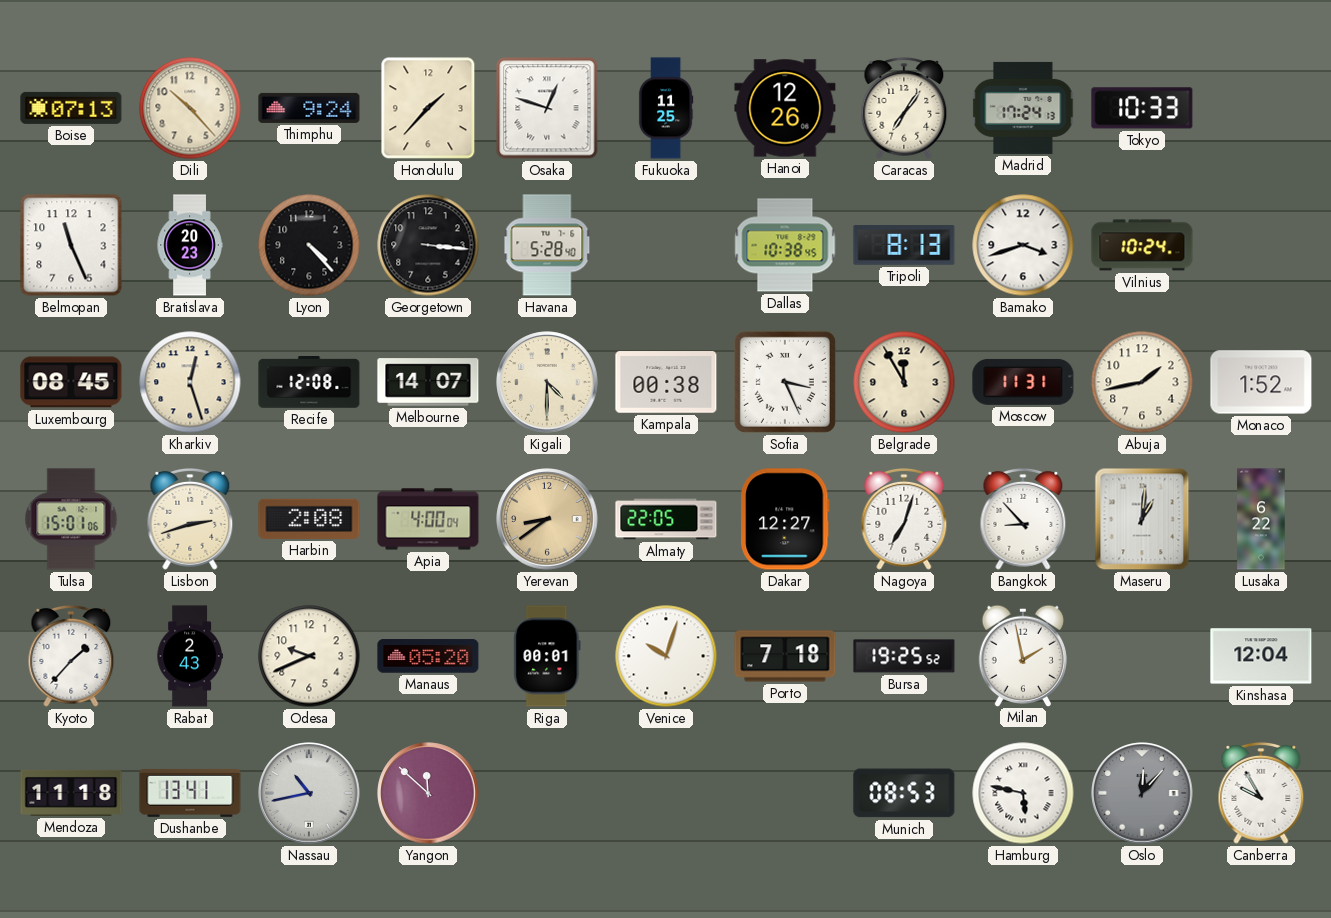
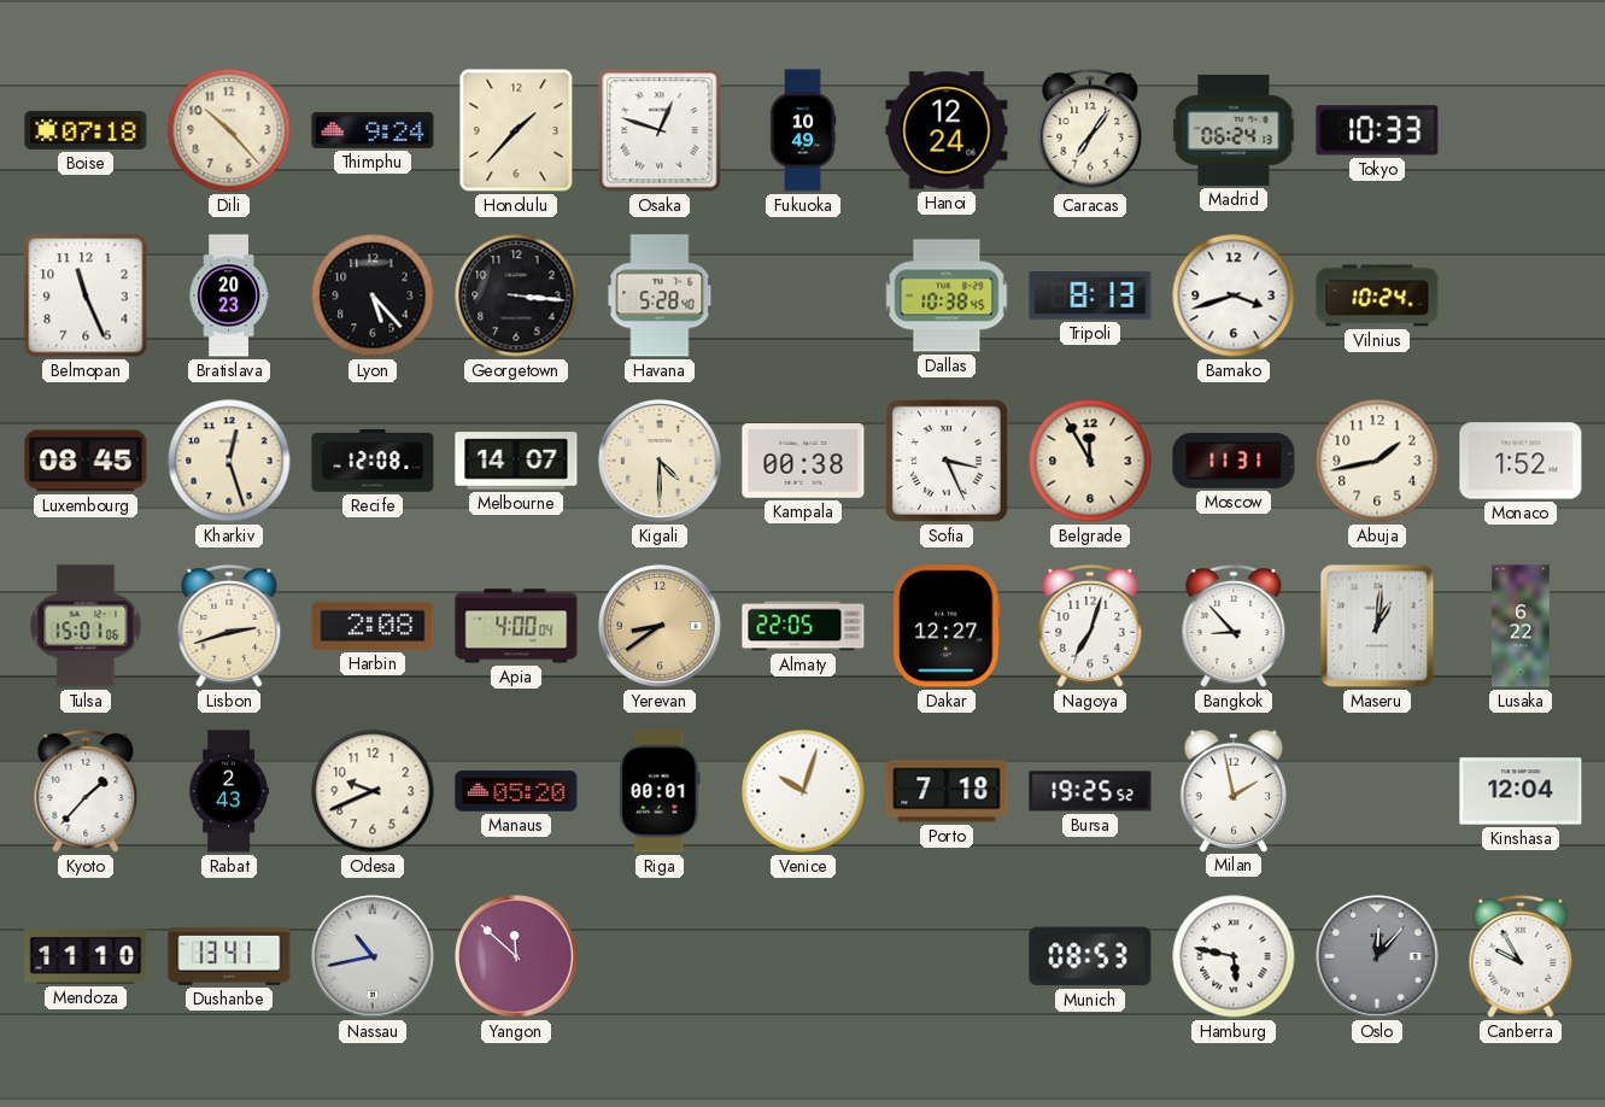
Boise: 07:13 -> 07:18
Fukuoka: 11:25 -> 10:49
Hanoi: 12:26 -> 12:24
Madrid: 17:24 -> 06:24
Lyon: 4:23 -> 5:23
Mendoza: 11:18 -> 11:10
